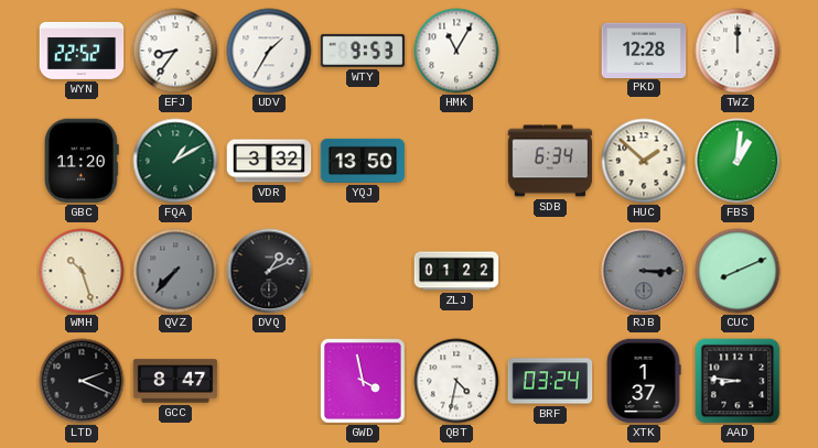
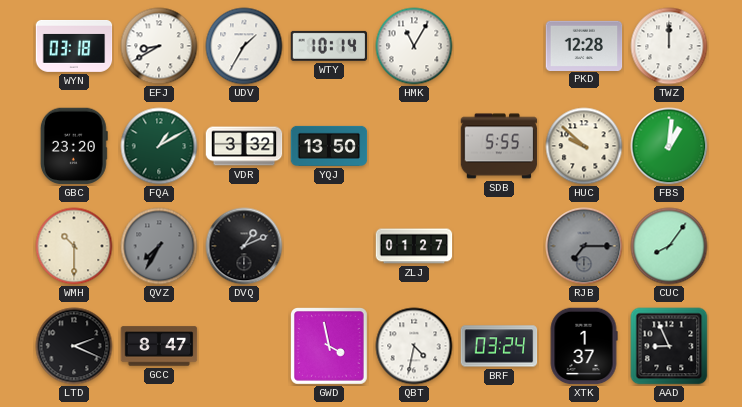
WYN: 22:52 -> 03:18
EFJ: 8:36 -> 8:40
WTY: 9:53 -> 10:14
GBC: 11:20 -> 23:20
SDB: 6:34 -> 5:55
HUC: 1:52 -> 9:52
WMH: 10:27 -> 10:30
QVZ: 7:37 -> 7:35
ZLJ: 01:22 -> 01:27
RJB: 3:15 -> 7:15
CUC: 8:11 -> 8:06
AAD: 8:46 -> 8:56
